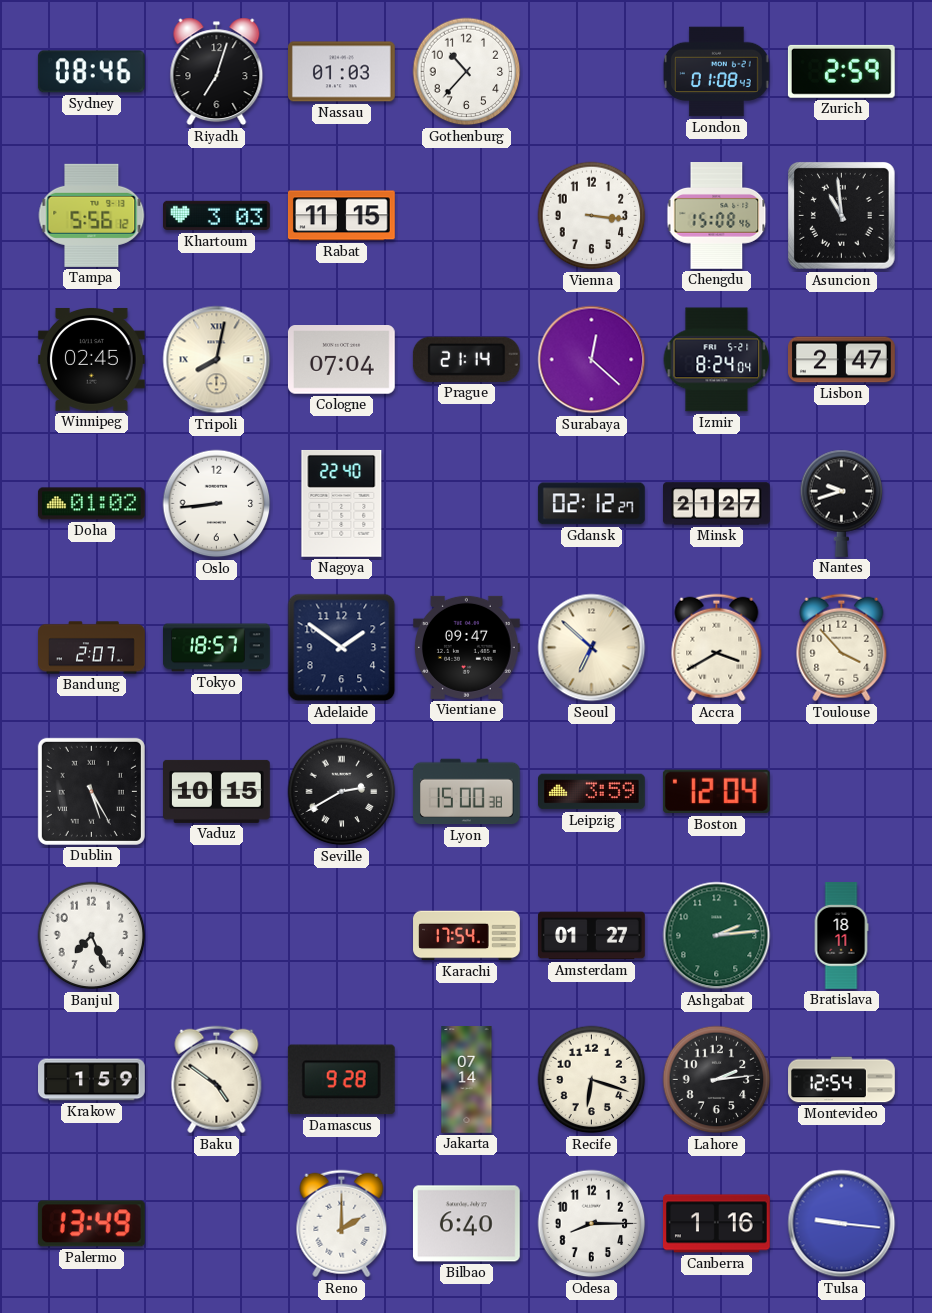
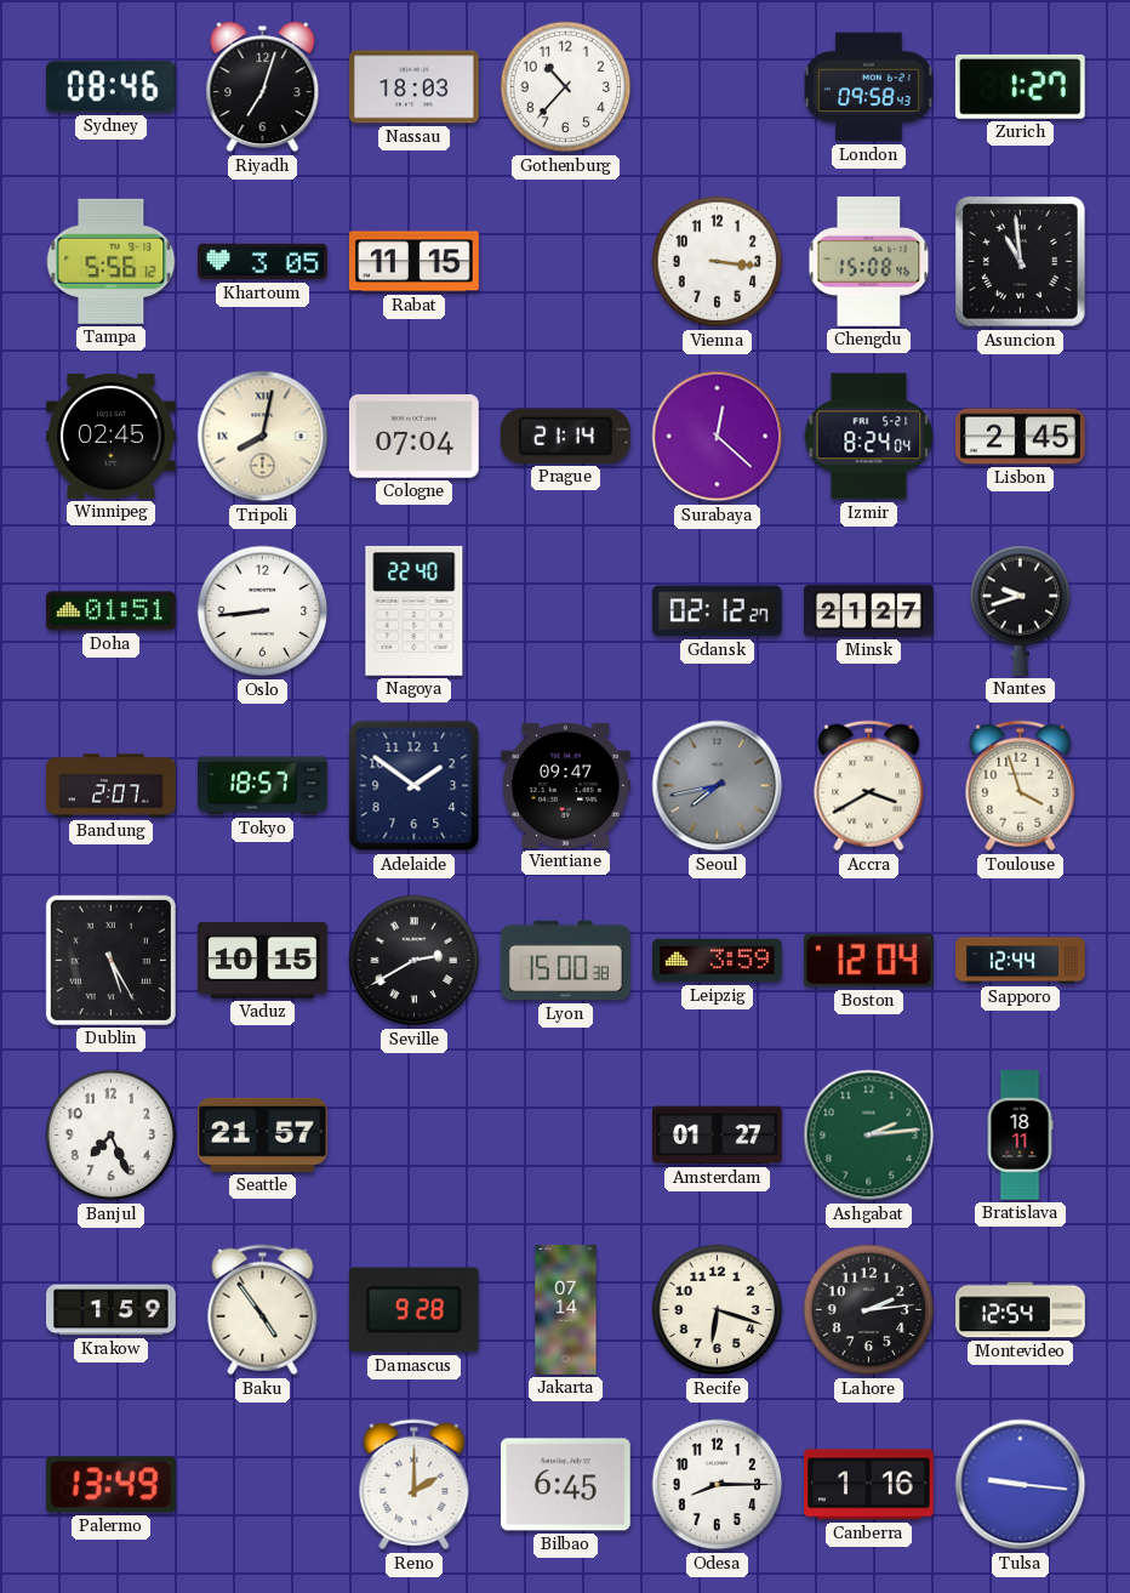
Nassau: 01:03 -> 18:03
London: 01:08 -> 09:58
Zurich: 2:59 -> 1:27
Khartoum: 3:03 -> 3:05
Lisbon: 2:47 -> 2:45
Doha: 01:02 -> 01:51
Seoul: 6:52 -> 7:43
Seoul dial: cream -> grey
Toulouse: 3:53 -> 3:57
Sapporo: none -> 12:44
Seattle: none -> 21:57
Karachi: 17:54 -> none
Baku: 4:51 -> 4:54
Bilbao: 6:40 -> 6:45
